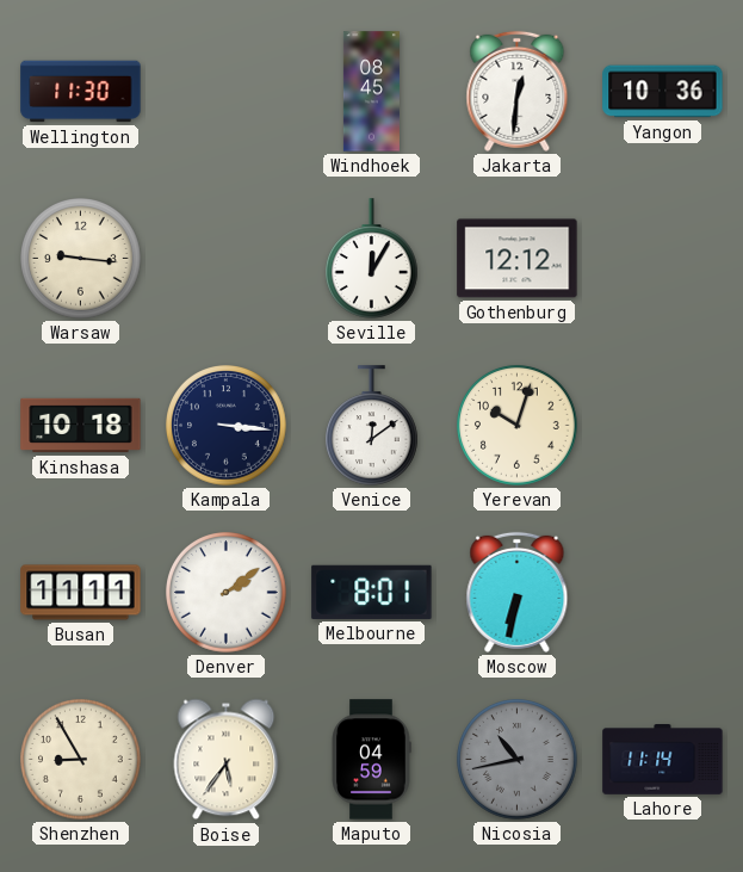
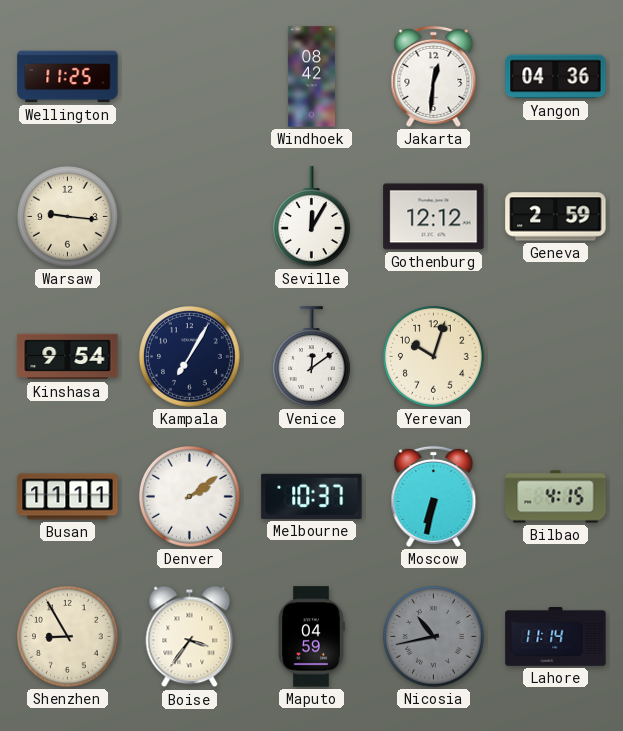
Wellington: 11:30 -> 11:25
Windhoek: 08:45 -> 08:42
Yangon: 10:36 -> 04:36
Geneva: none -> 2:59
Kinshasa: 10:18 -> 9:54
Kampala: 3:16 -> 7:05
Melbourne: 8:01 -> 10:37
Bilbao: none -> 4:15
Boise: 5:36 -> 3:36
